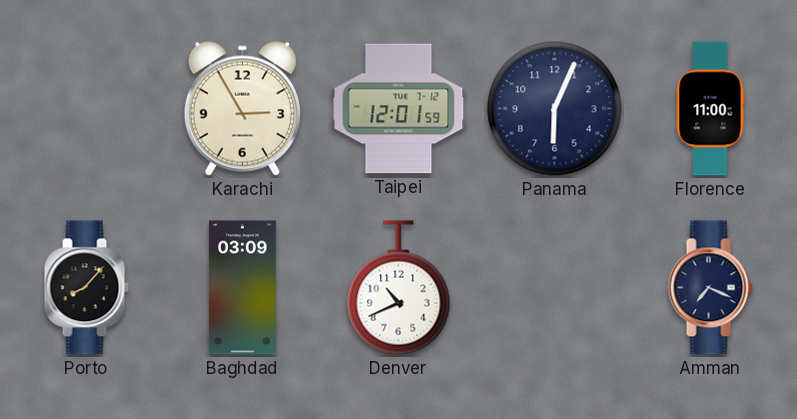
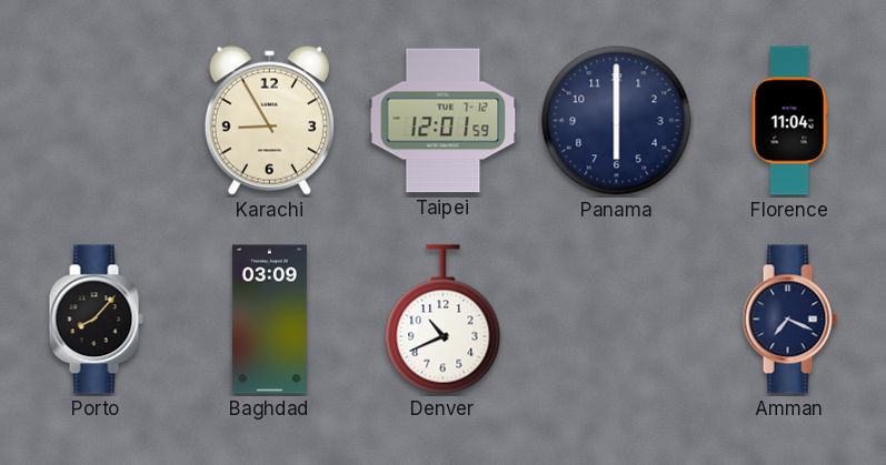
Karachi: 2:55 -> 8:55
Panama: 6:04 -> 6:00
Florence: 11:00 -> 11:04
